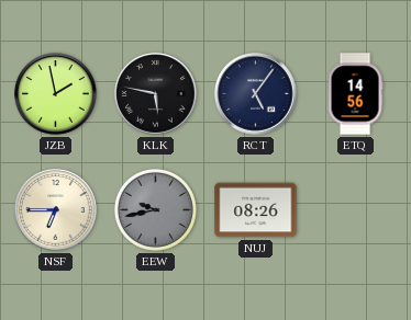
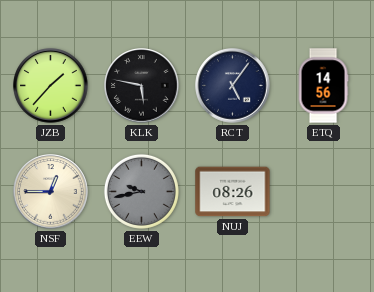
JZB: 1:58 -> 1:37
NSF: 6:45 -> 12:45
